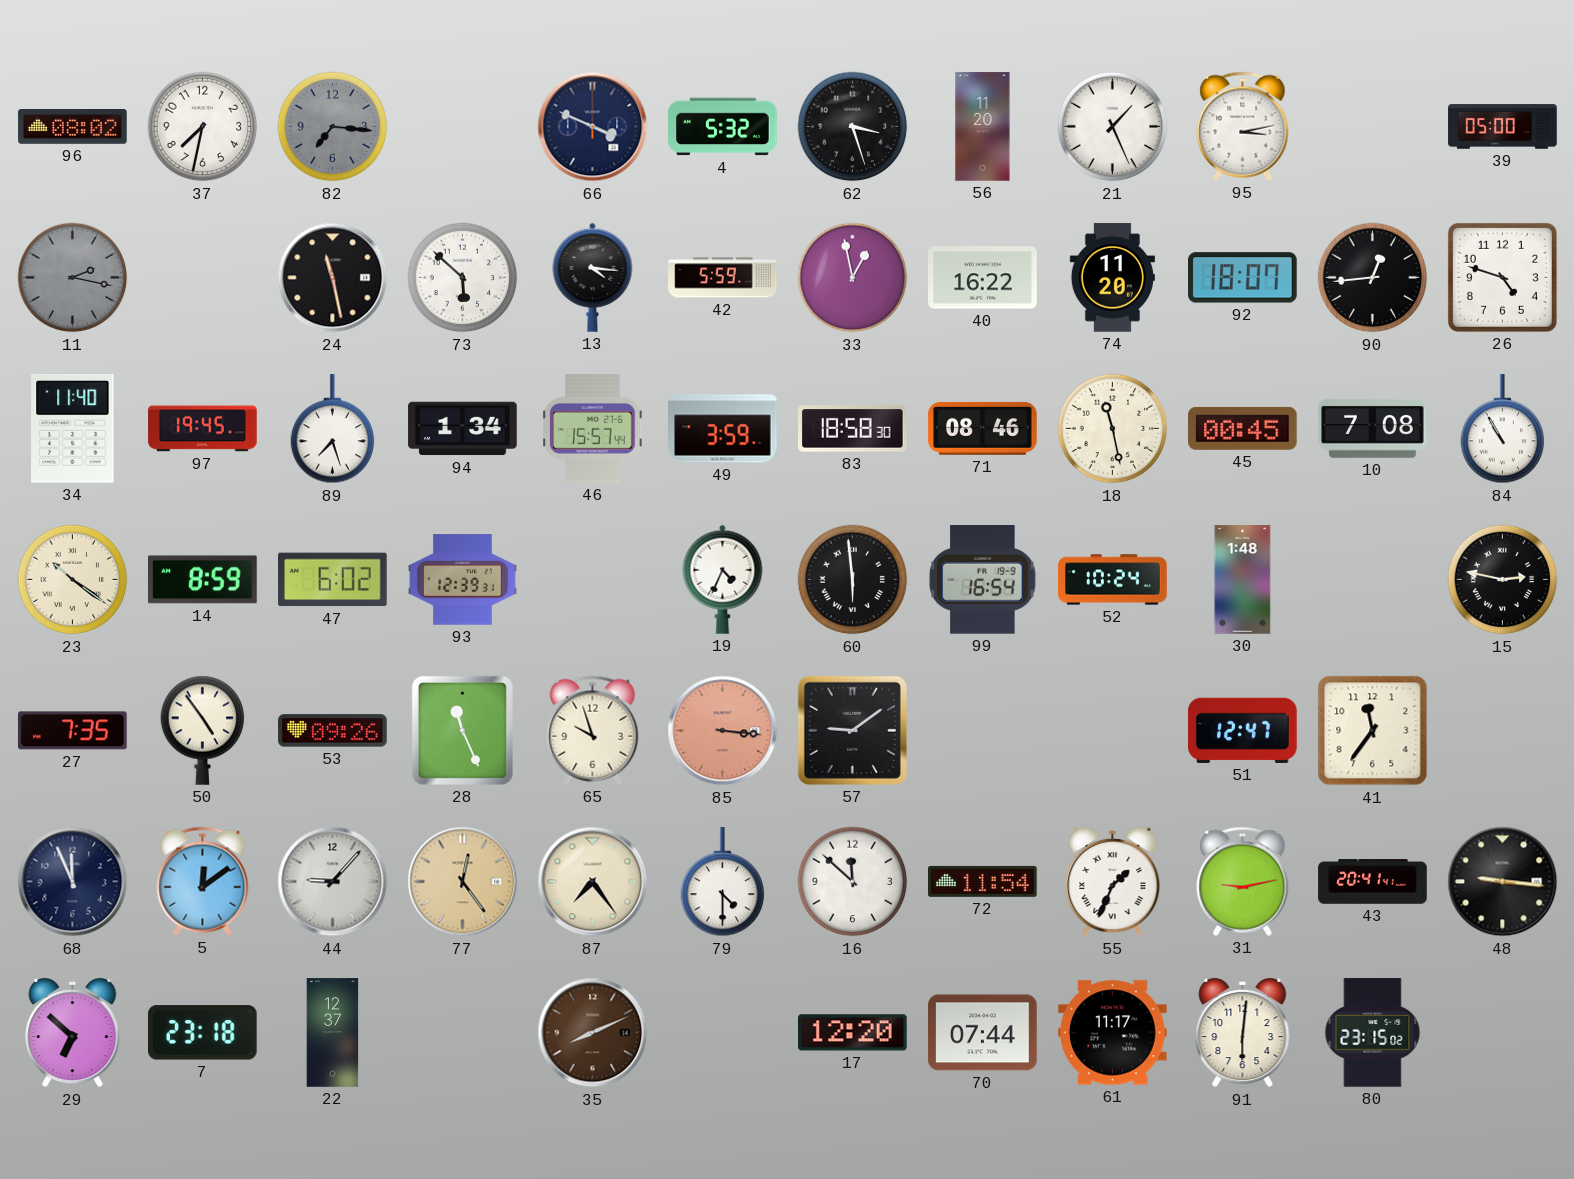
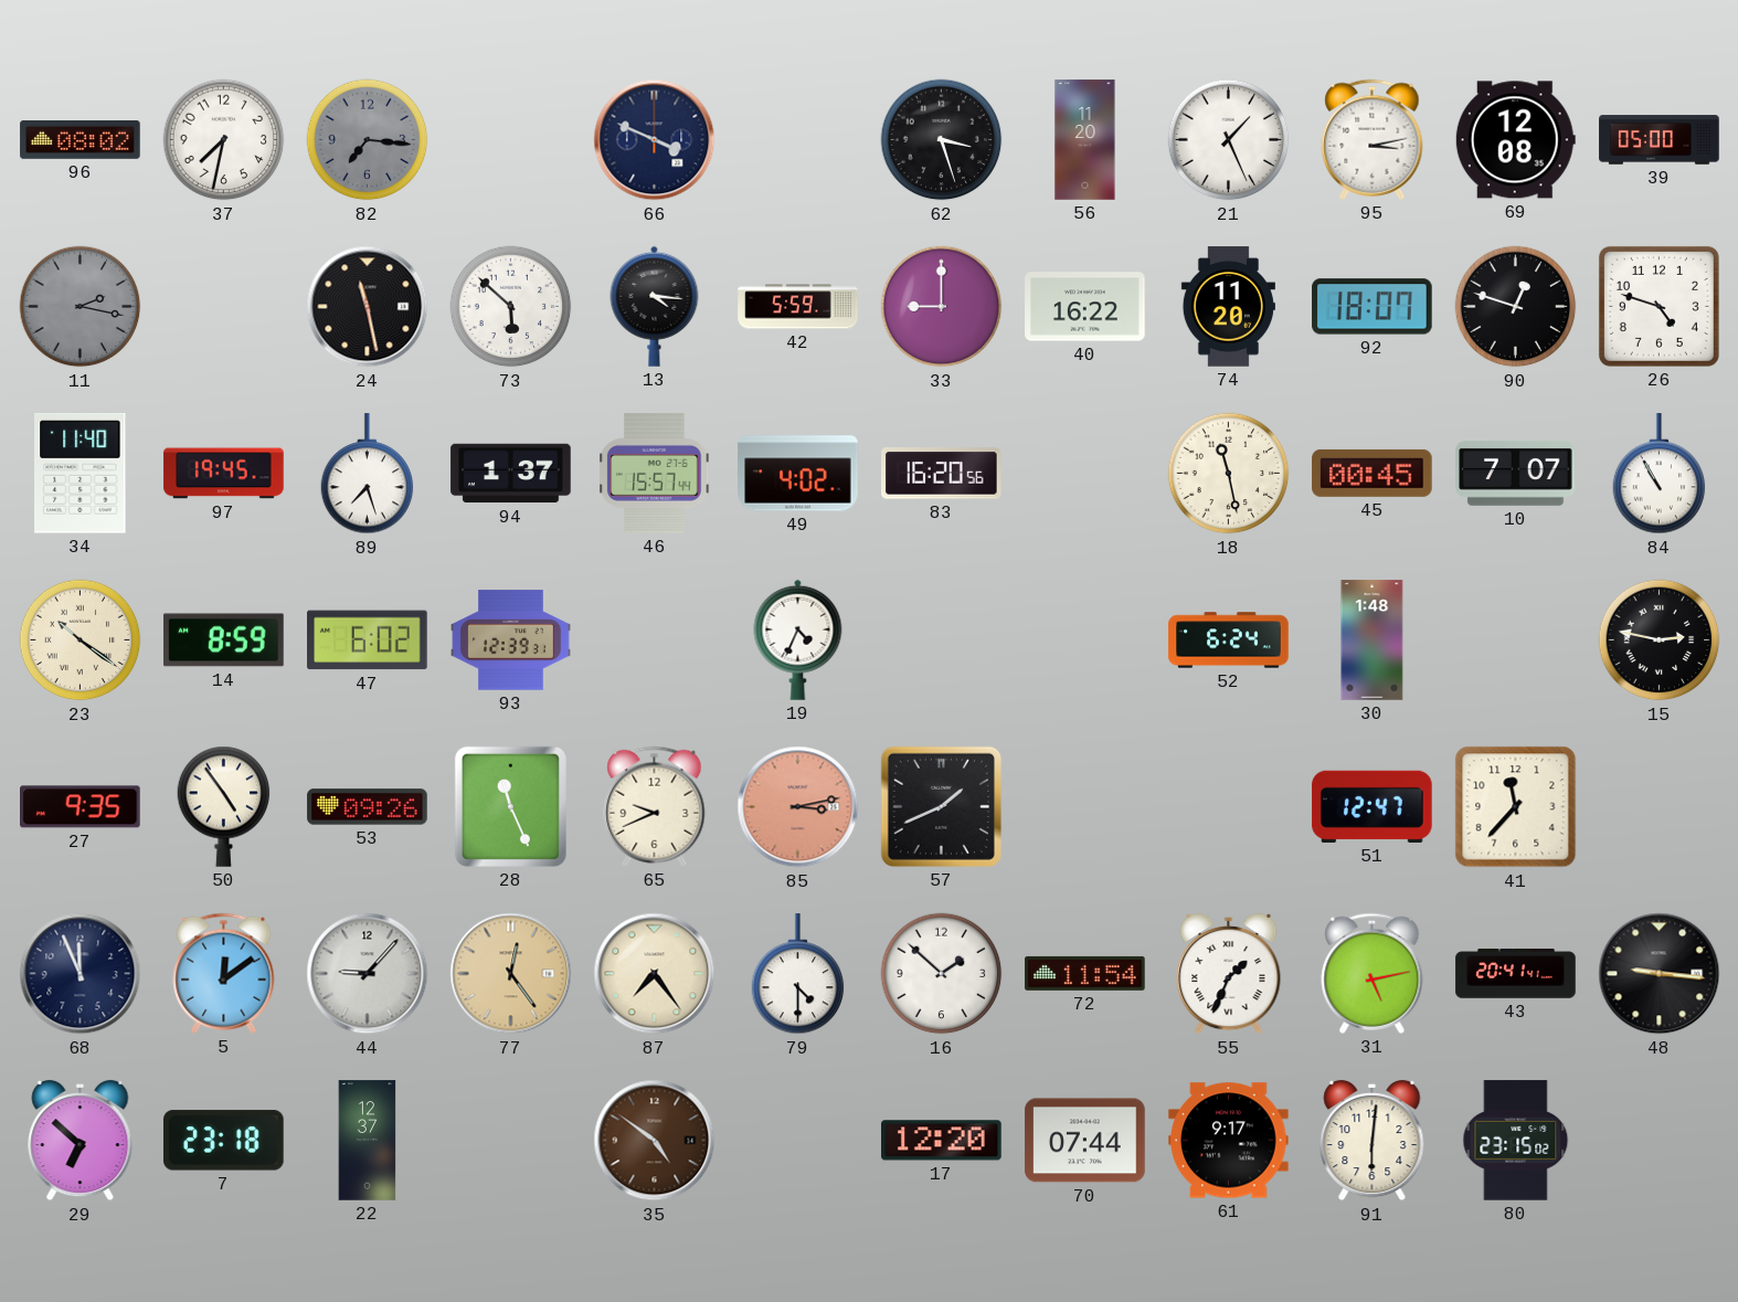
4: 5:32 -> none
69: none -> 12:08
33: 12:58 -> 9:00
90: 12:44 -> 12:48
94: 1:34 -> 1:37
49: 3:59 -> 4:02
83: 18:58 -> 16:20
71: 08:46 -> none
10: 7:08 -> 7:07
60: 5:59 -> none
99: 16:54 -> none
52: 10:24 -> 6:24
27: 7:35 -> 9:35
65: 9:57 -> 9:41
85: 3:16 -> 3:13
57: 9:09 -> 1:41
41: 11:36 -> 11:37
16: 11:52 -> 1:52
31: 9:13 -> 5:13
35: 8:11 -> 4:51
61: 11:17 -> 9:17
